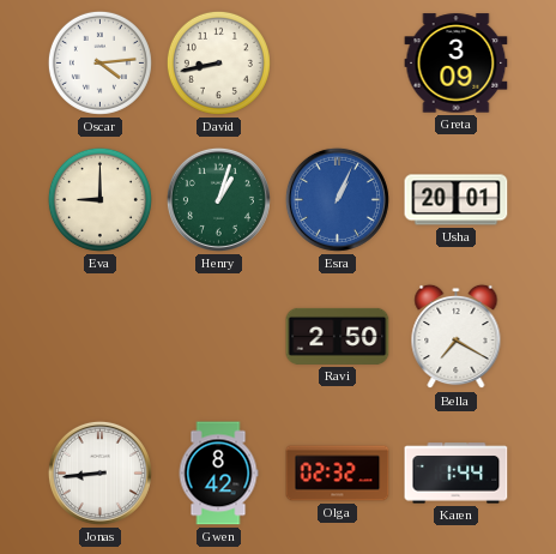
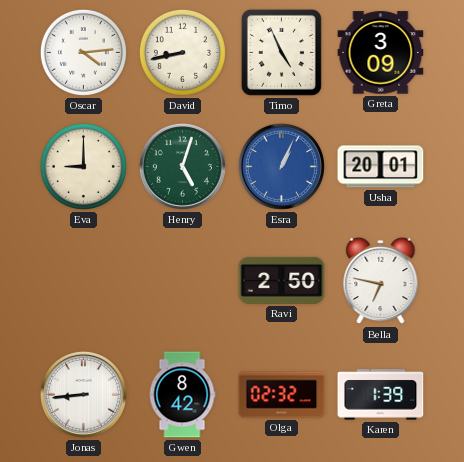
Timo: none -> 4:56
Henry: 1:03 -> 5:03
Bella: 7:20 -> 6:47
Karen: 1:44 -> 1:39
